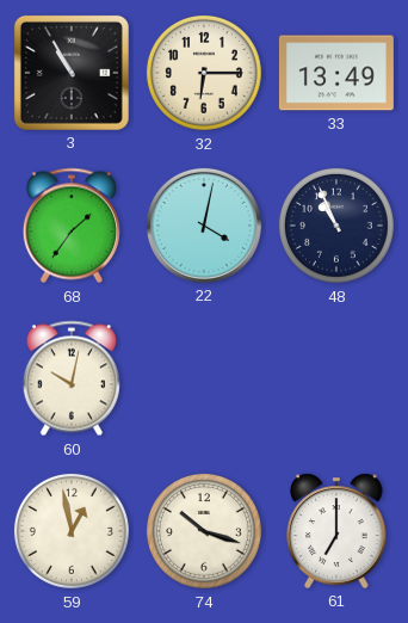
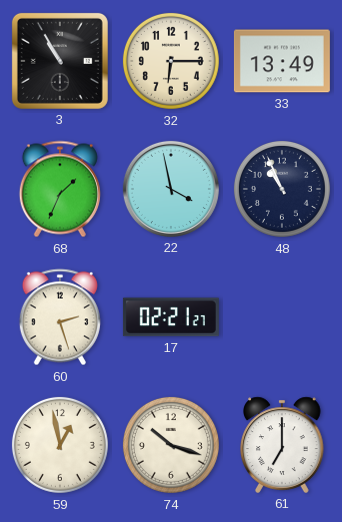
68: 1:36 -> 1:34
22: 4:02 -> 3:58
60: 10:02 -> 2:27
17: none -> 02:21
